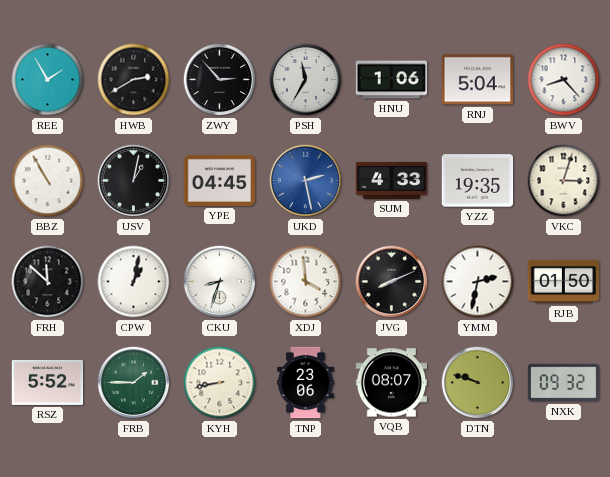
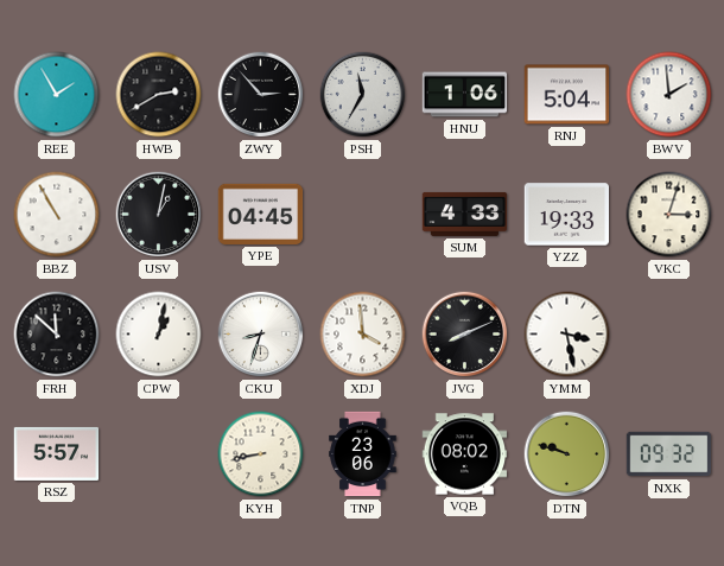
BWV: 8:23 -> 1:59
UKD: 2:28 -> none
YZZ: 19:35 -> 19:33
YMM: 2:32 -> 3:28
RJB: 01:50 -> none
RSZ: 5:52 -> 5:57
FRB: 1:45 -> none
VQB: 08:07 -> 08:02
